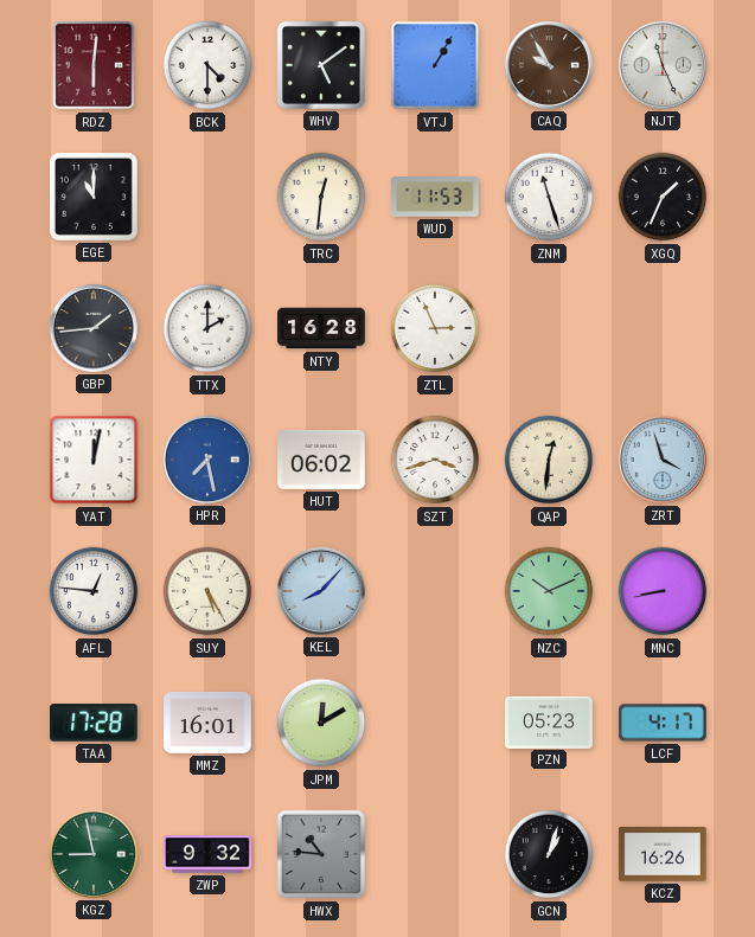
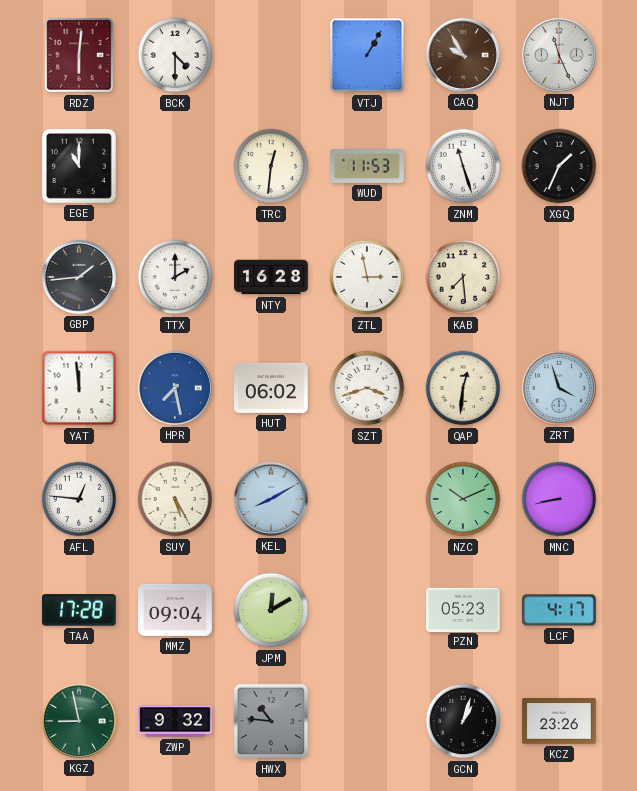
WHV: 5:09 -> none
ZTL: 2:56 -> 2:58
KAB: none -> 7:29
YAT: 12:02 -> 11:59
KEL: 8:07 -> 8:10
MMZ: 16:01 -> 09:04
KCZ: 16:26 -> 23:26
